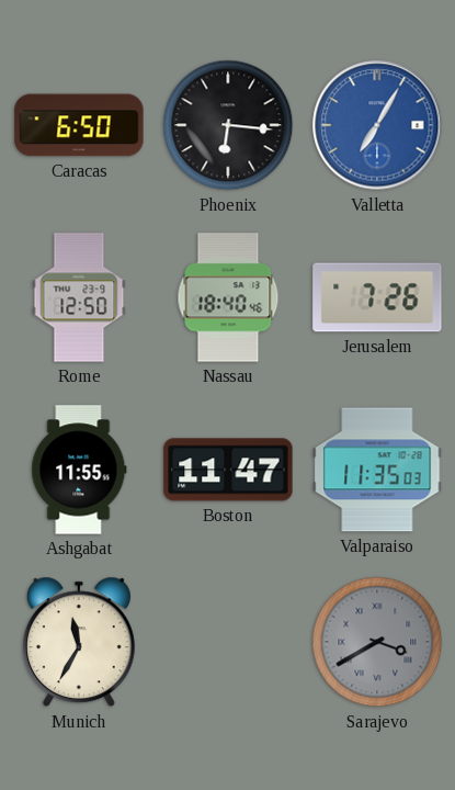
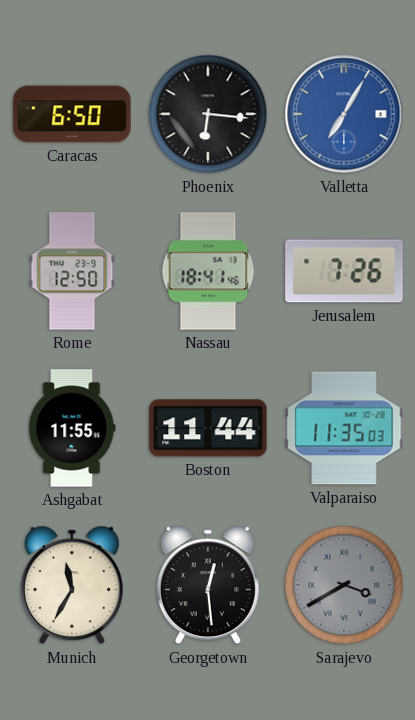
Nassau: 18:40 -> 18:41
Boston: 11:47 -> 11:44
Georgetown: none -> 12:29
